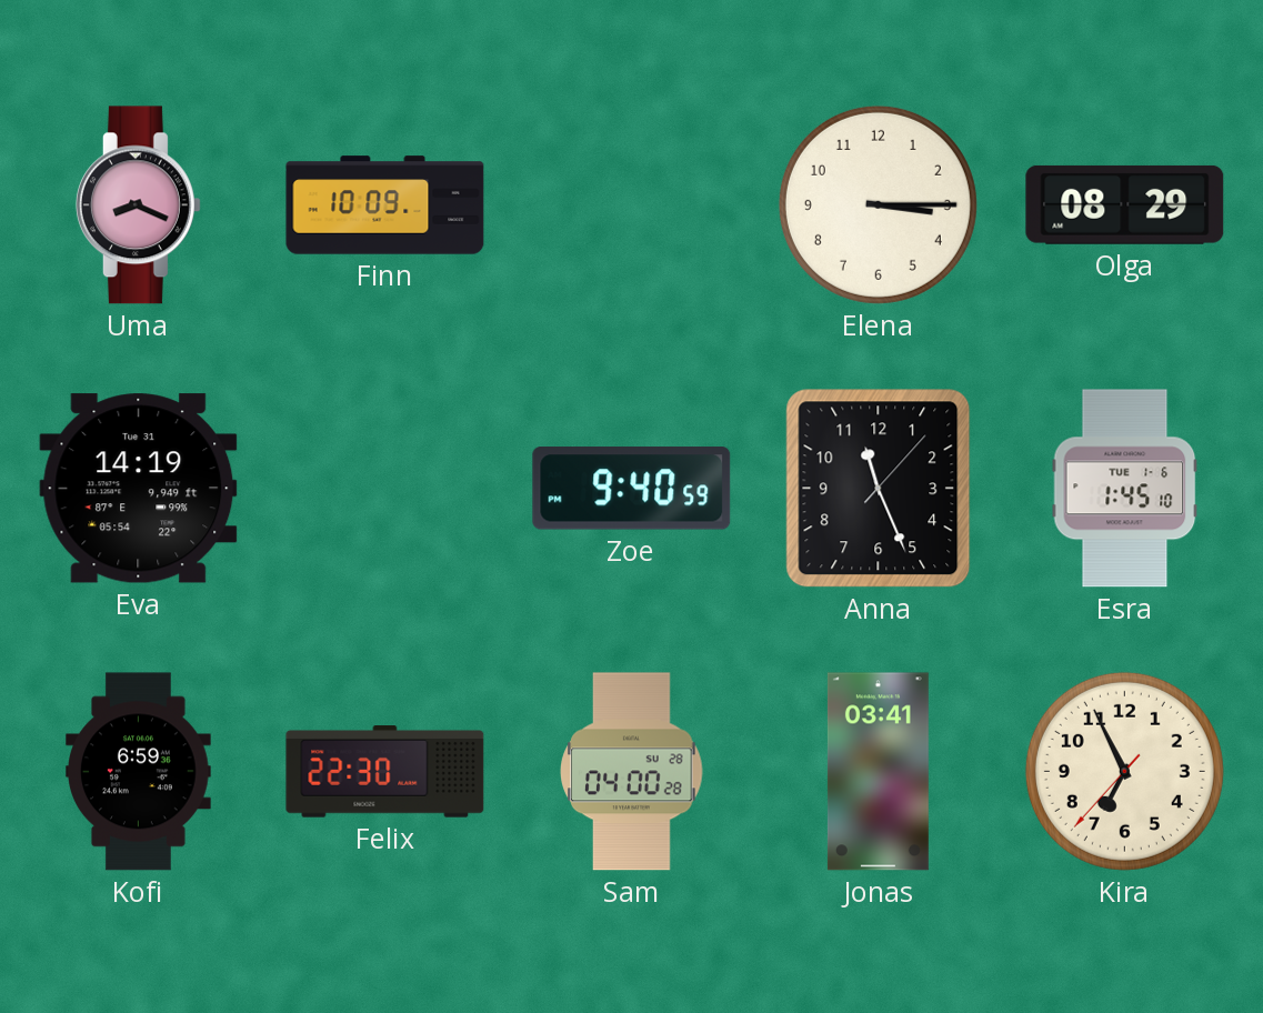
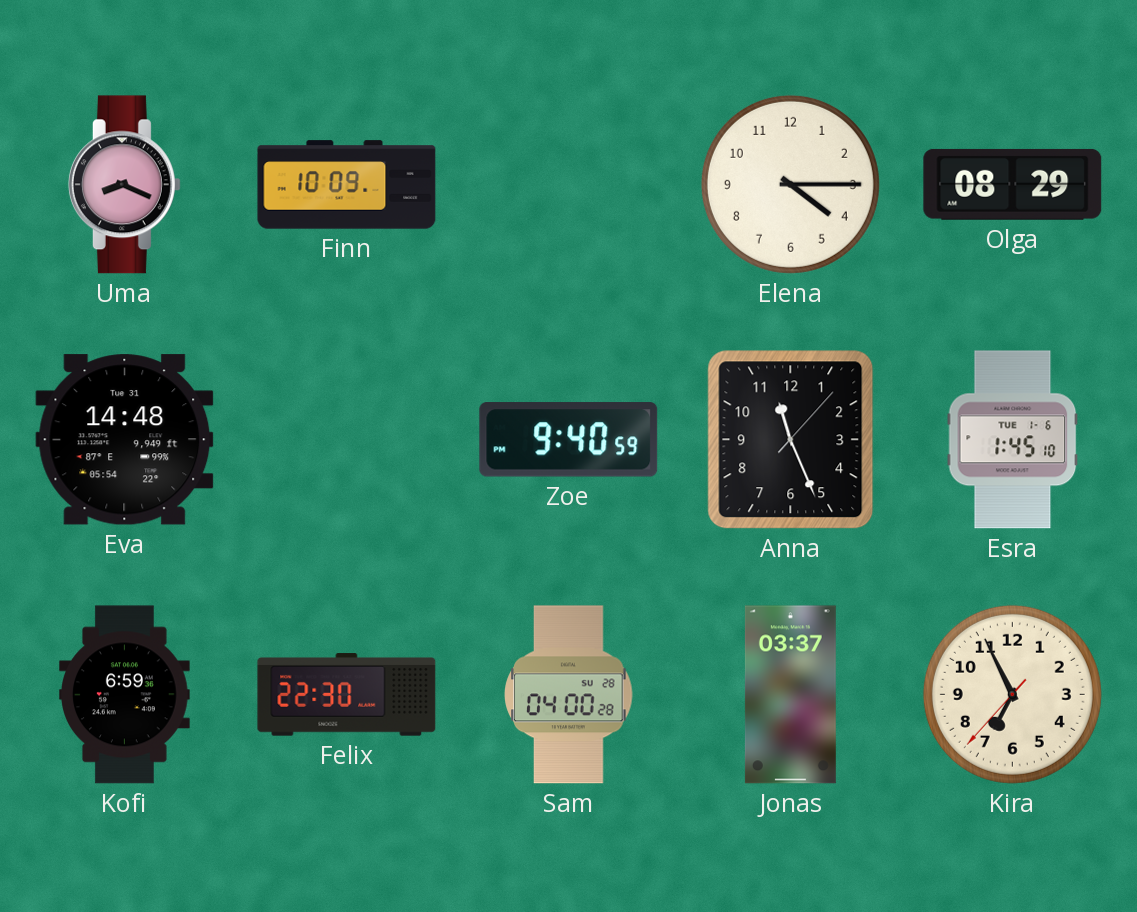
Elena: 3:15 -> 4:15
Eva: 14:19 -> 14:48
Jonas: 03:41 -> 03:37
